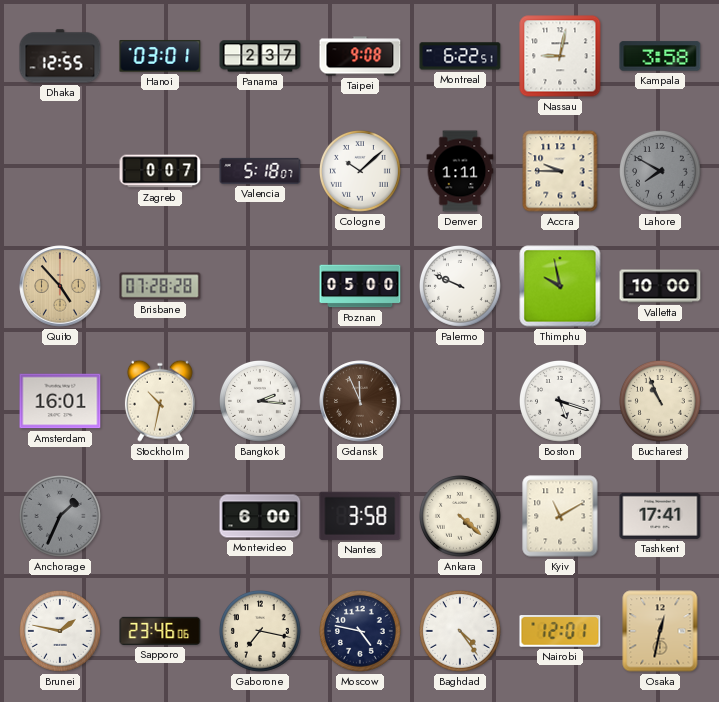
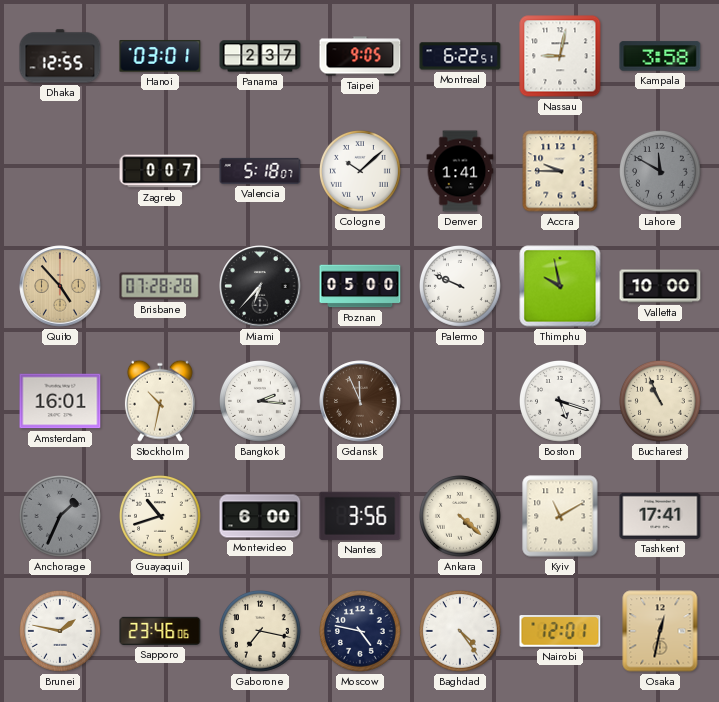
Taipei: 9:08 -> 9:05
Denver: 1:11 -> 1:41
Lahore: 7:50 -> 11:50
Miami: none -> 6:37
Guayaquil: none -> 10:42
Nantes: 3:58 -> 3:56
